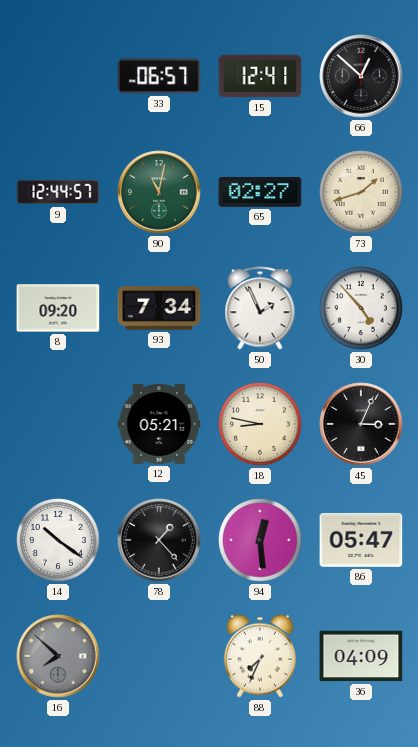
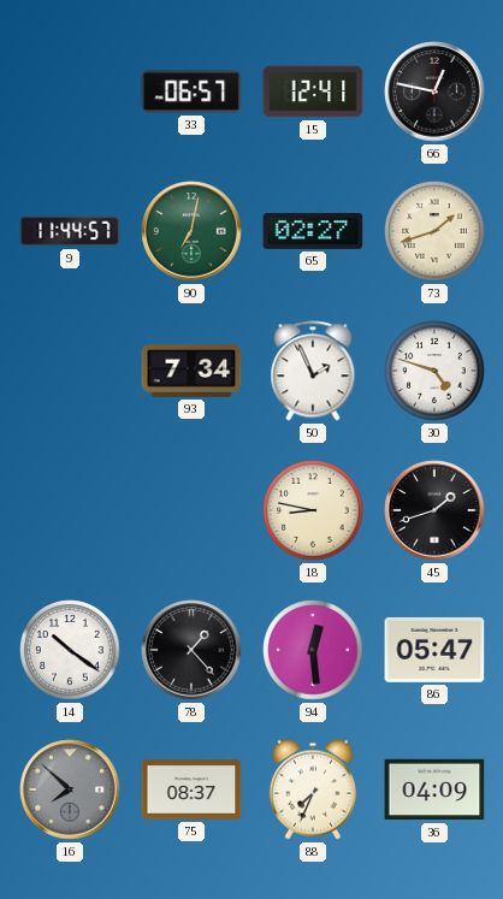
66: 12:52 -> 12:47
9: 12:44 -> 11:44
90: 11:02 -> 7:02
8: 09:20 -> none
30: 4:53 -> 4:48
12: 05:21 -> none
45: 3:04 -> 1:42
75: none -> 08:37
